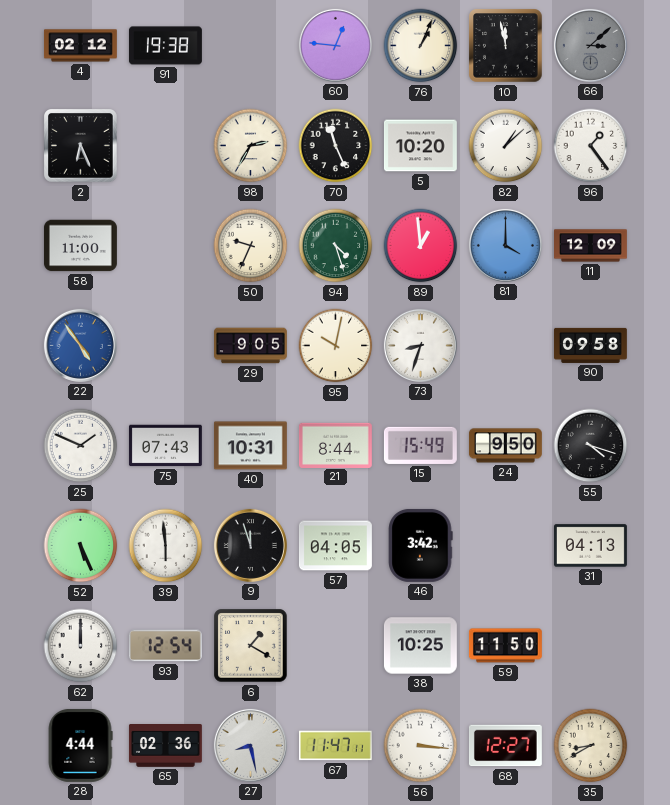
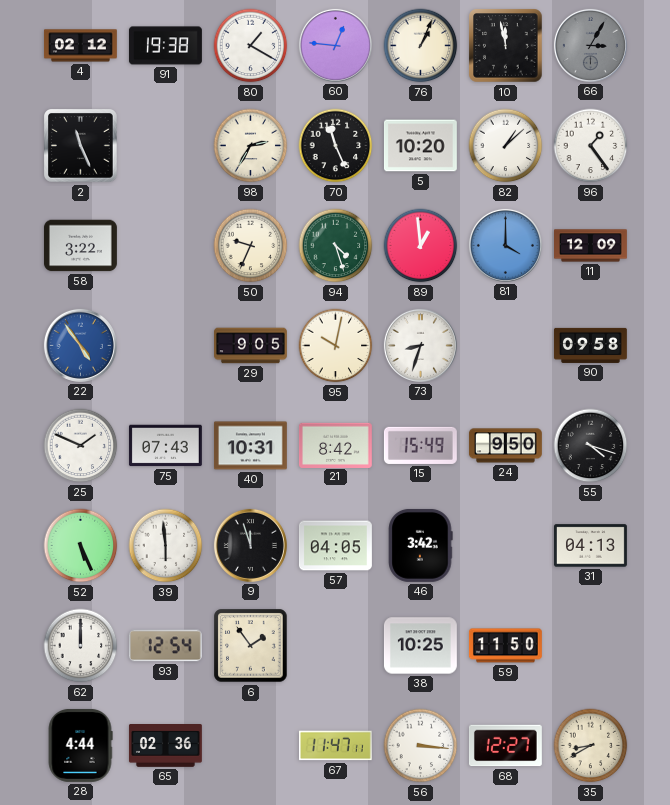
80: none -> 1:20
66: 3:08 -> 3:05
2: 6:26 -> 11:26
58: 11:00 -> 3:22
21: 8:44 -> 8:42
6: 1:20 -> 1:54
27: 8:28 -> none
